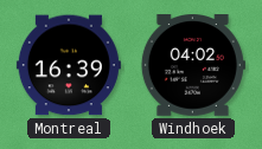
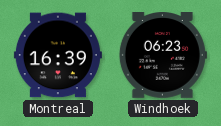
Windhoek: 04:02 -> 06:23
